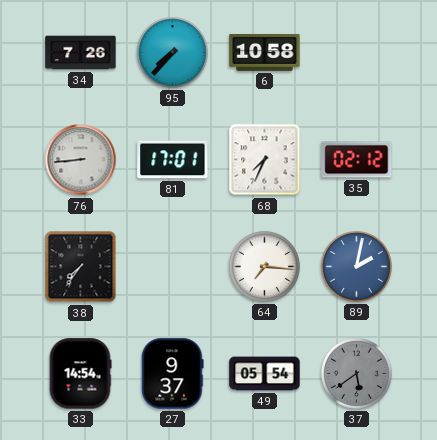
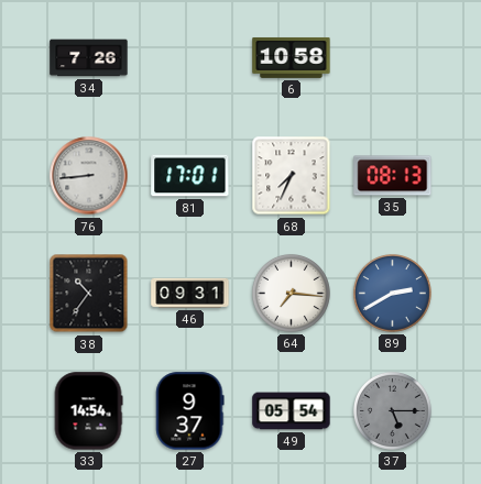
95: 7:37 -> none
35: 02:12 -> 08:13
38: 7:36 -> 10:36
46: none -> 09:31
89: 2:02 -> 2:40
37: 5:39 -> 5:15
